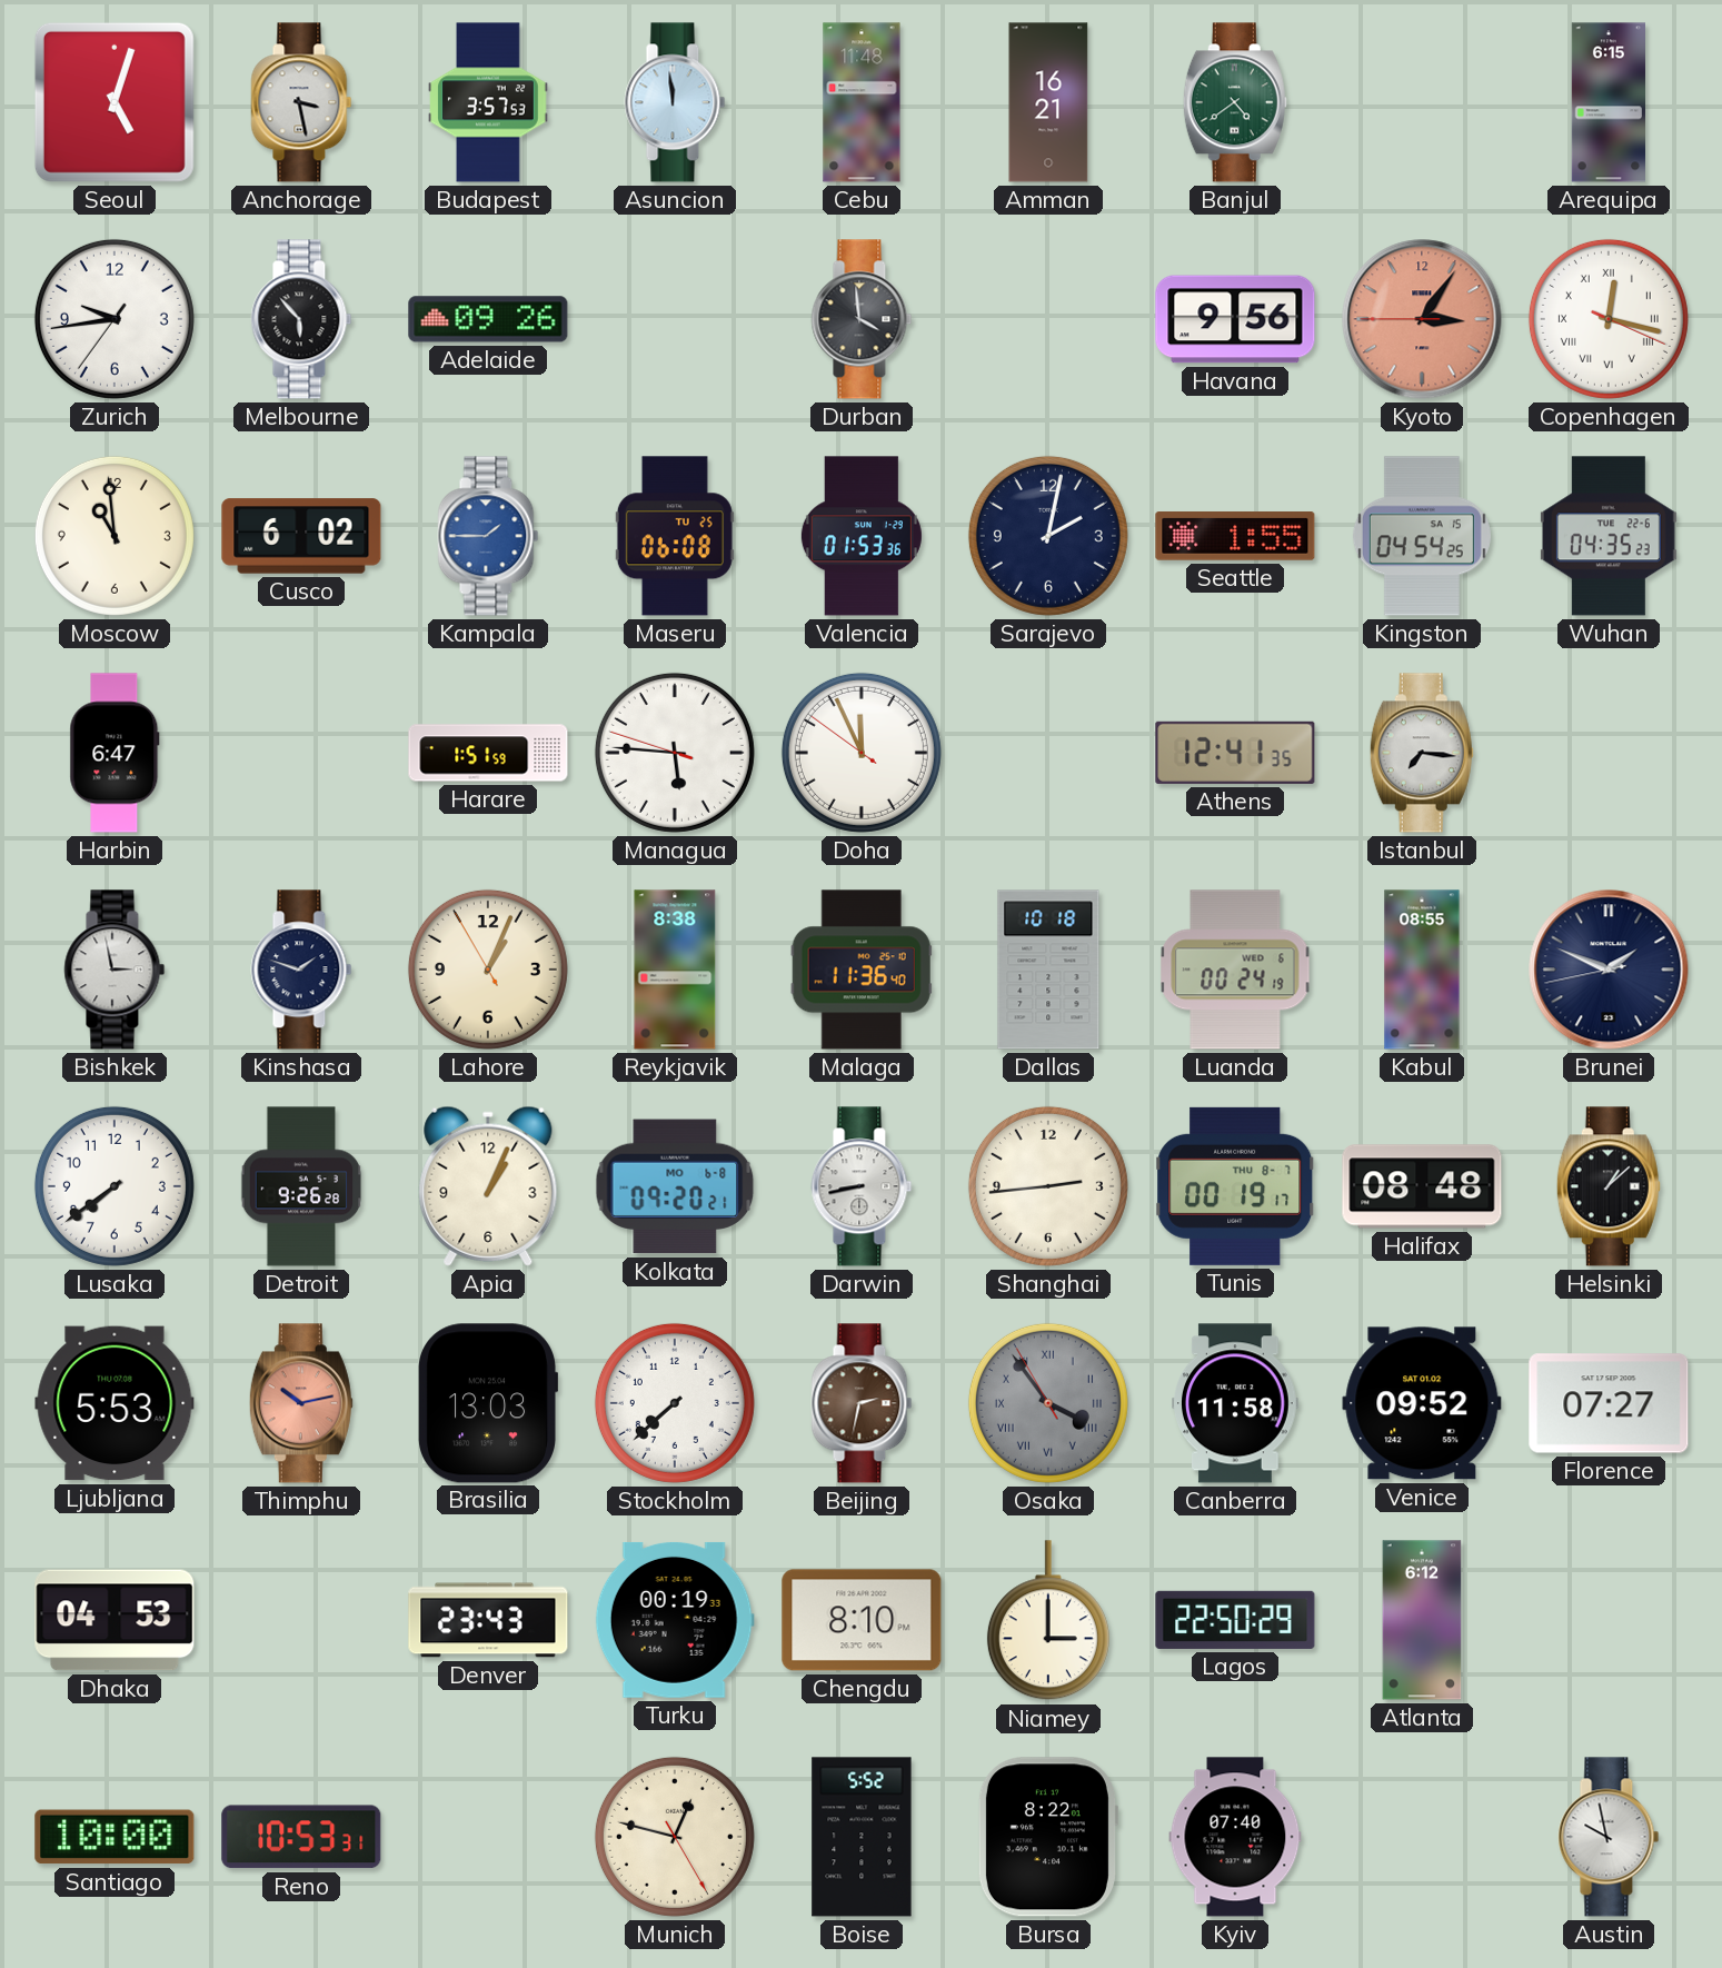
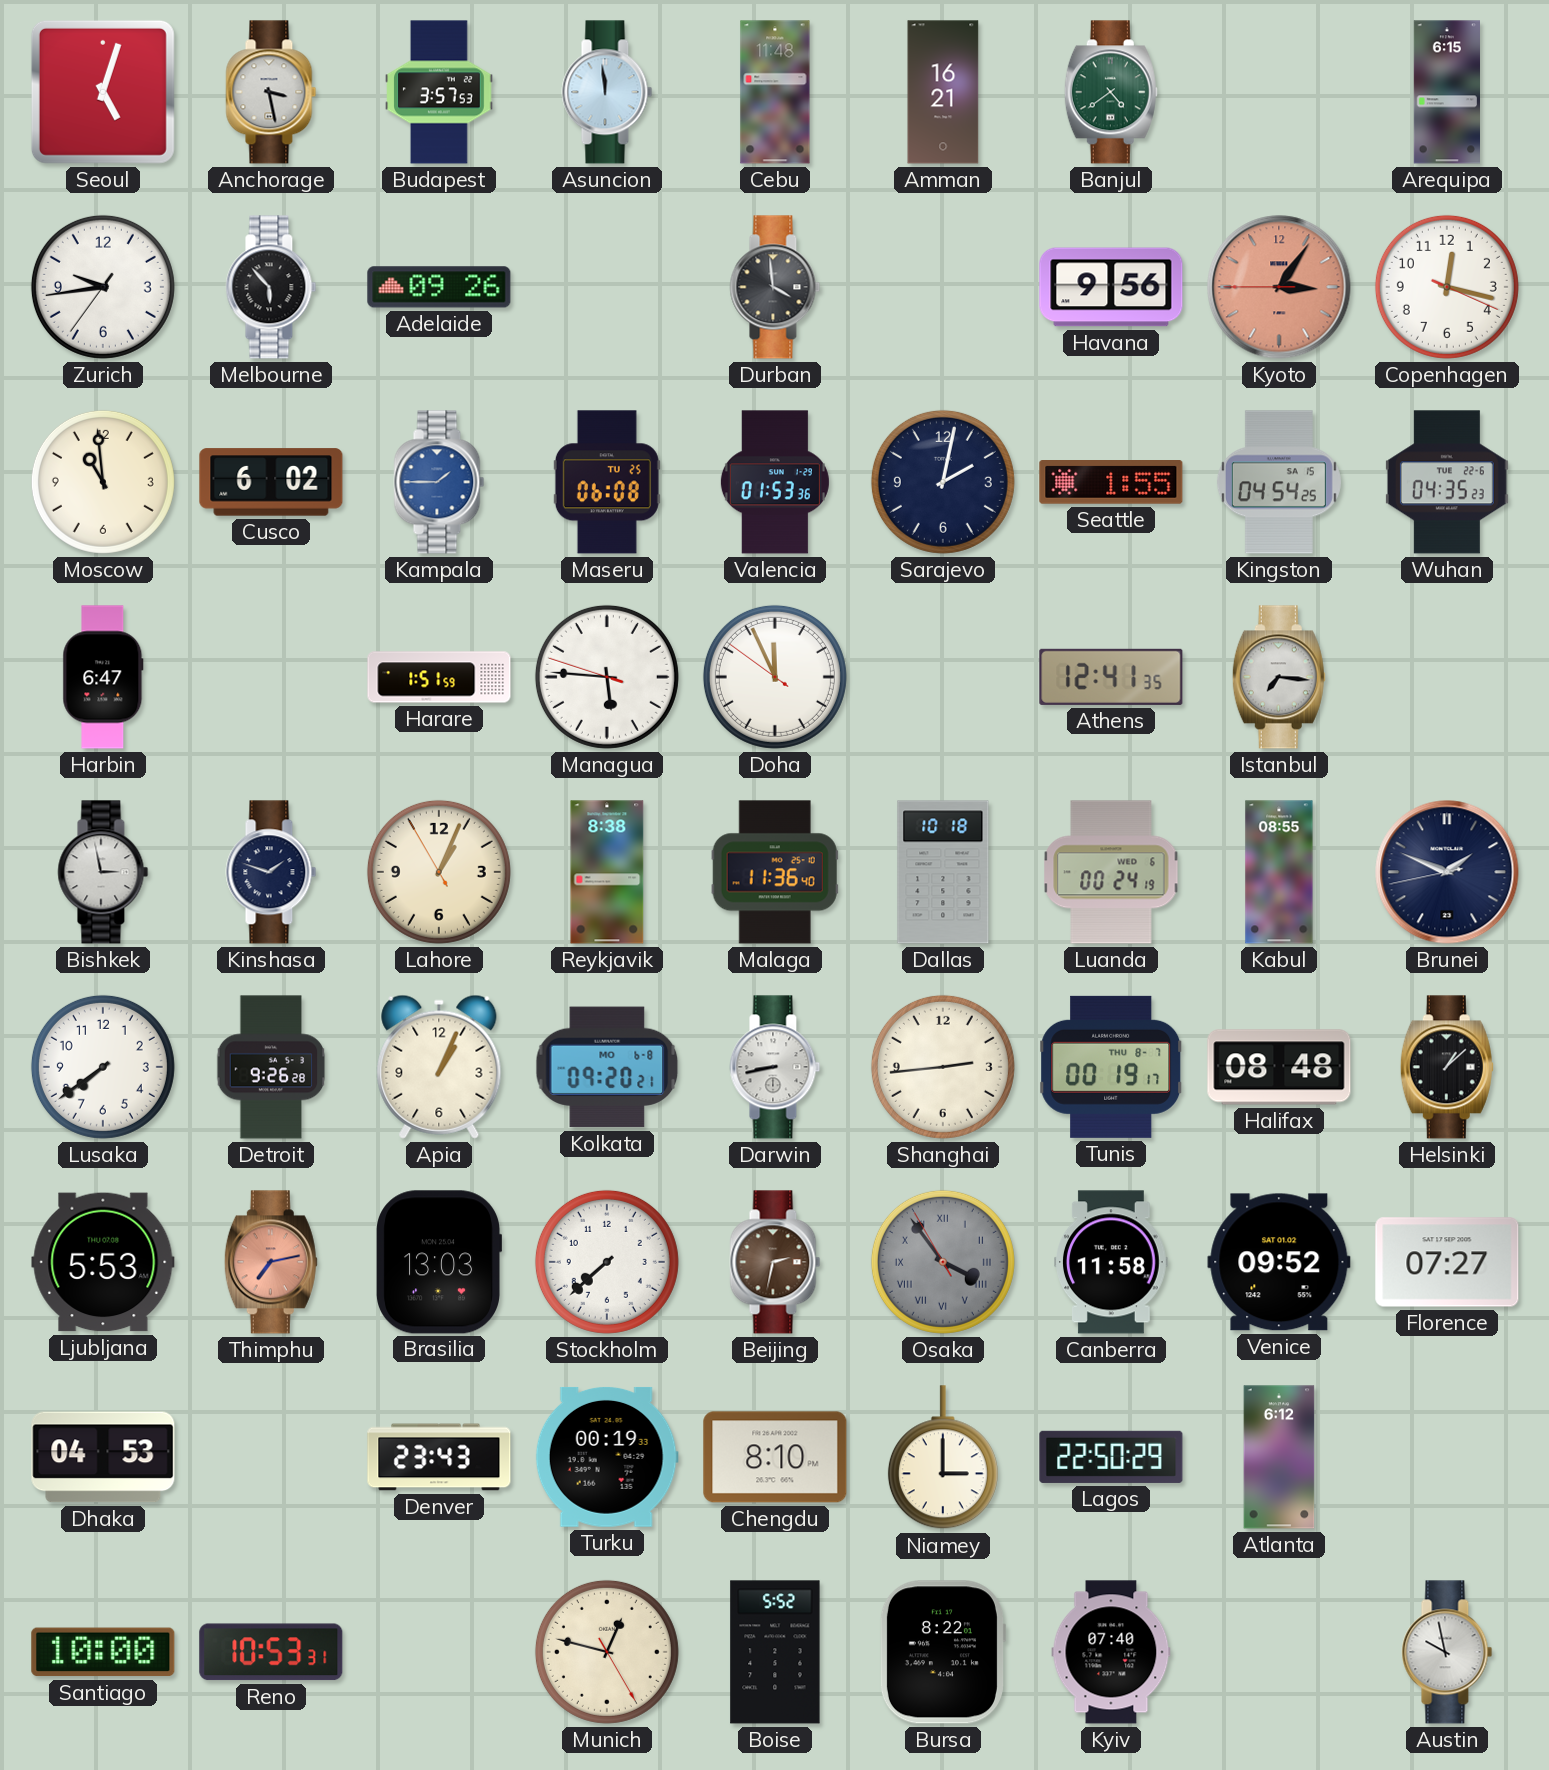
Copenhagen numerals: Roman -> Arabic
Thimphu: 10:13 -> 7:13
